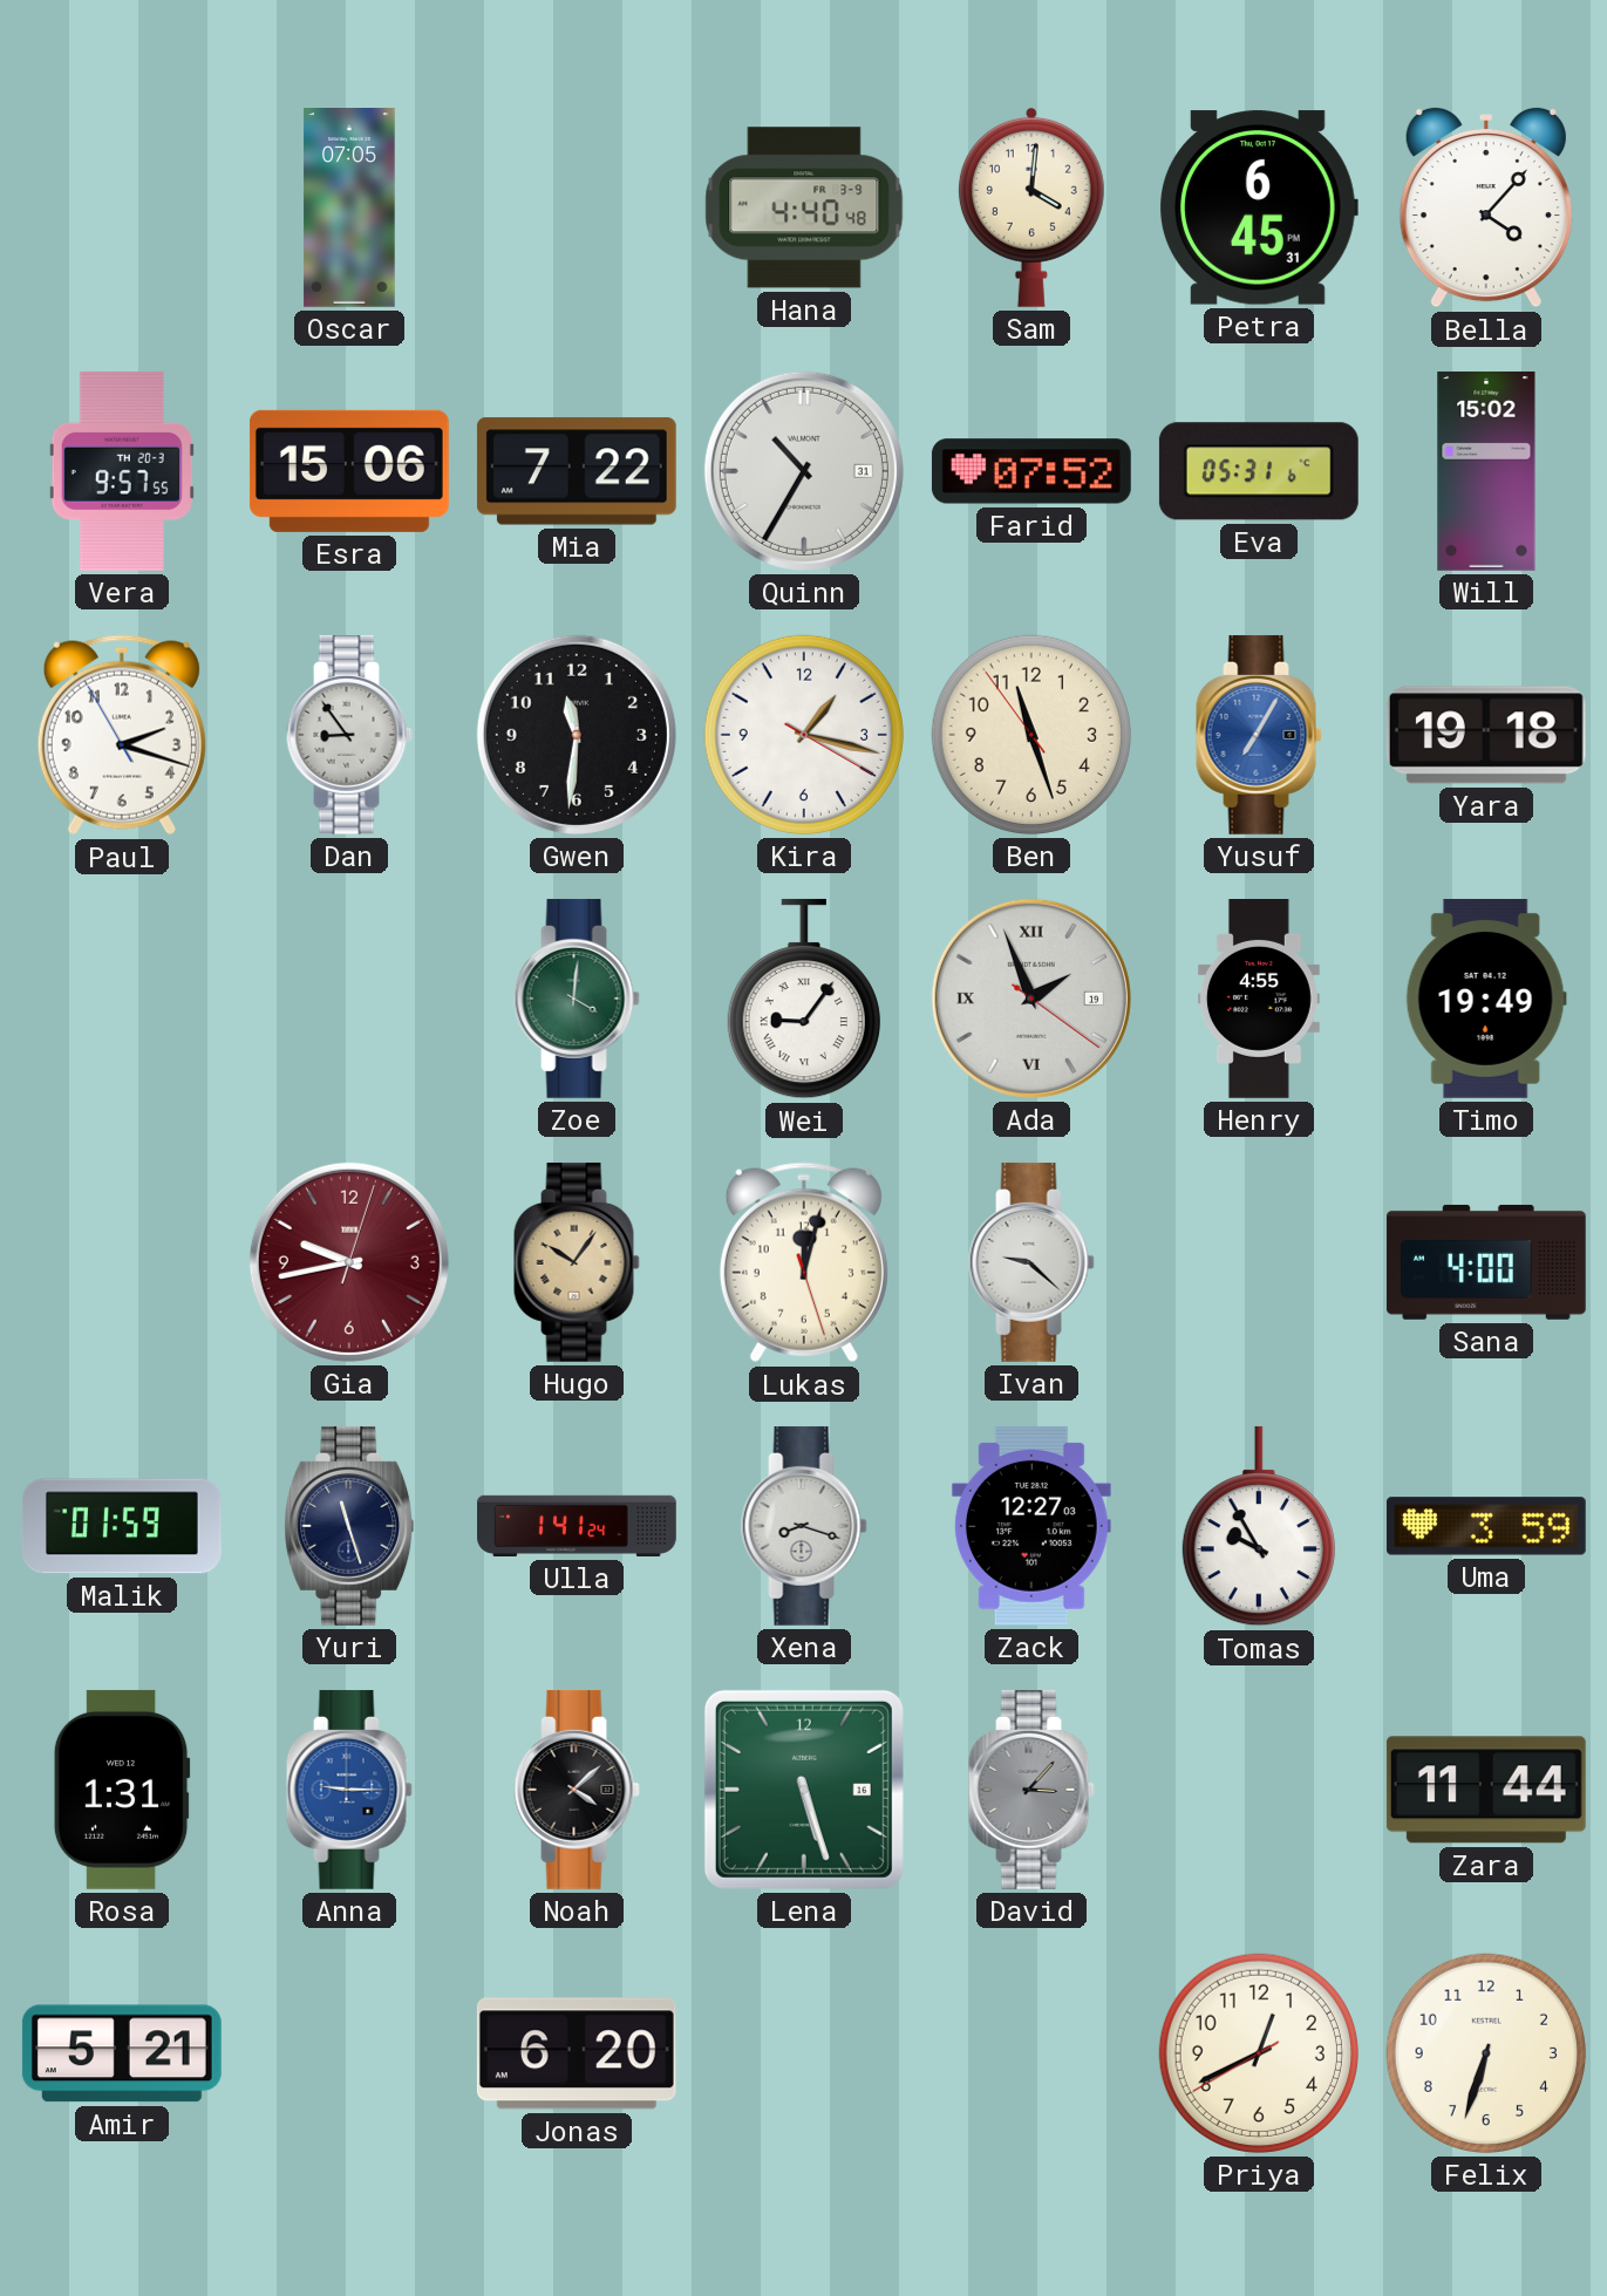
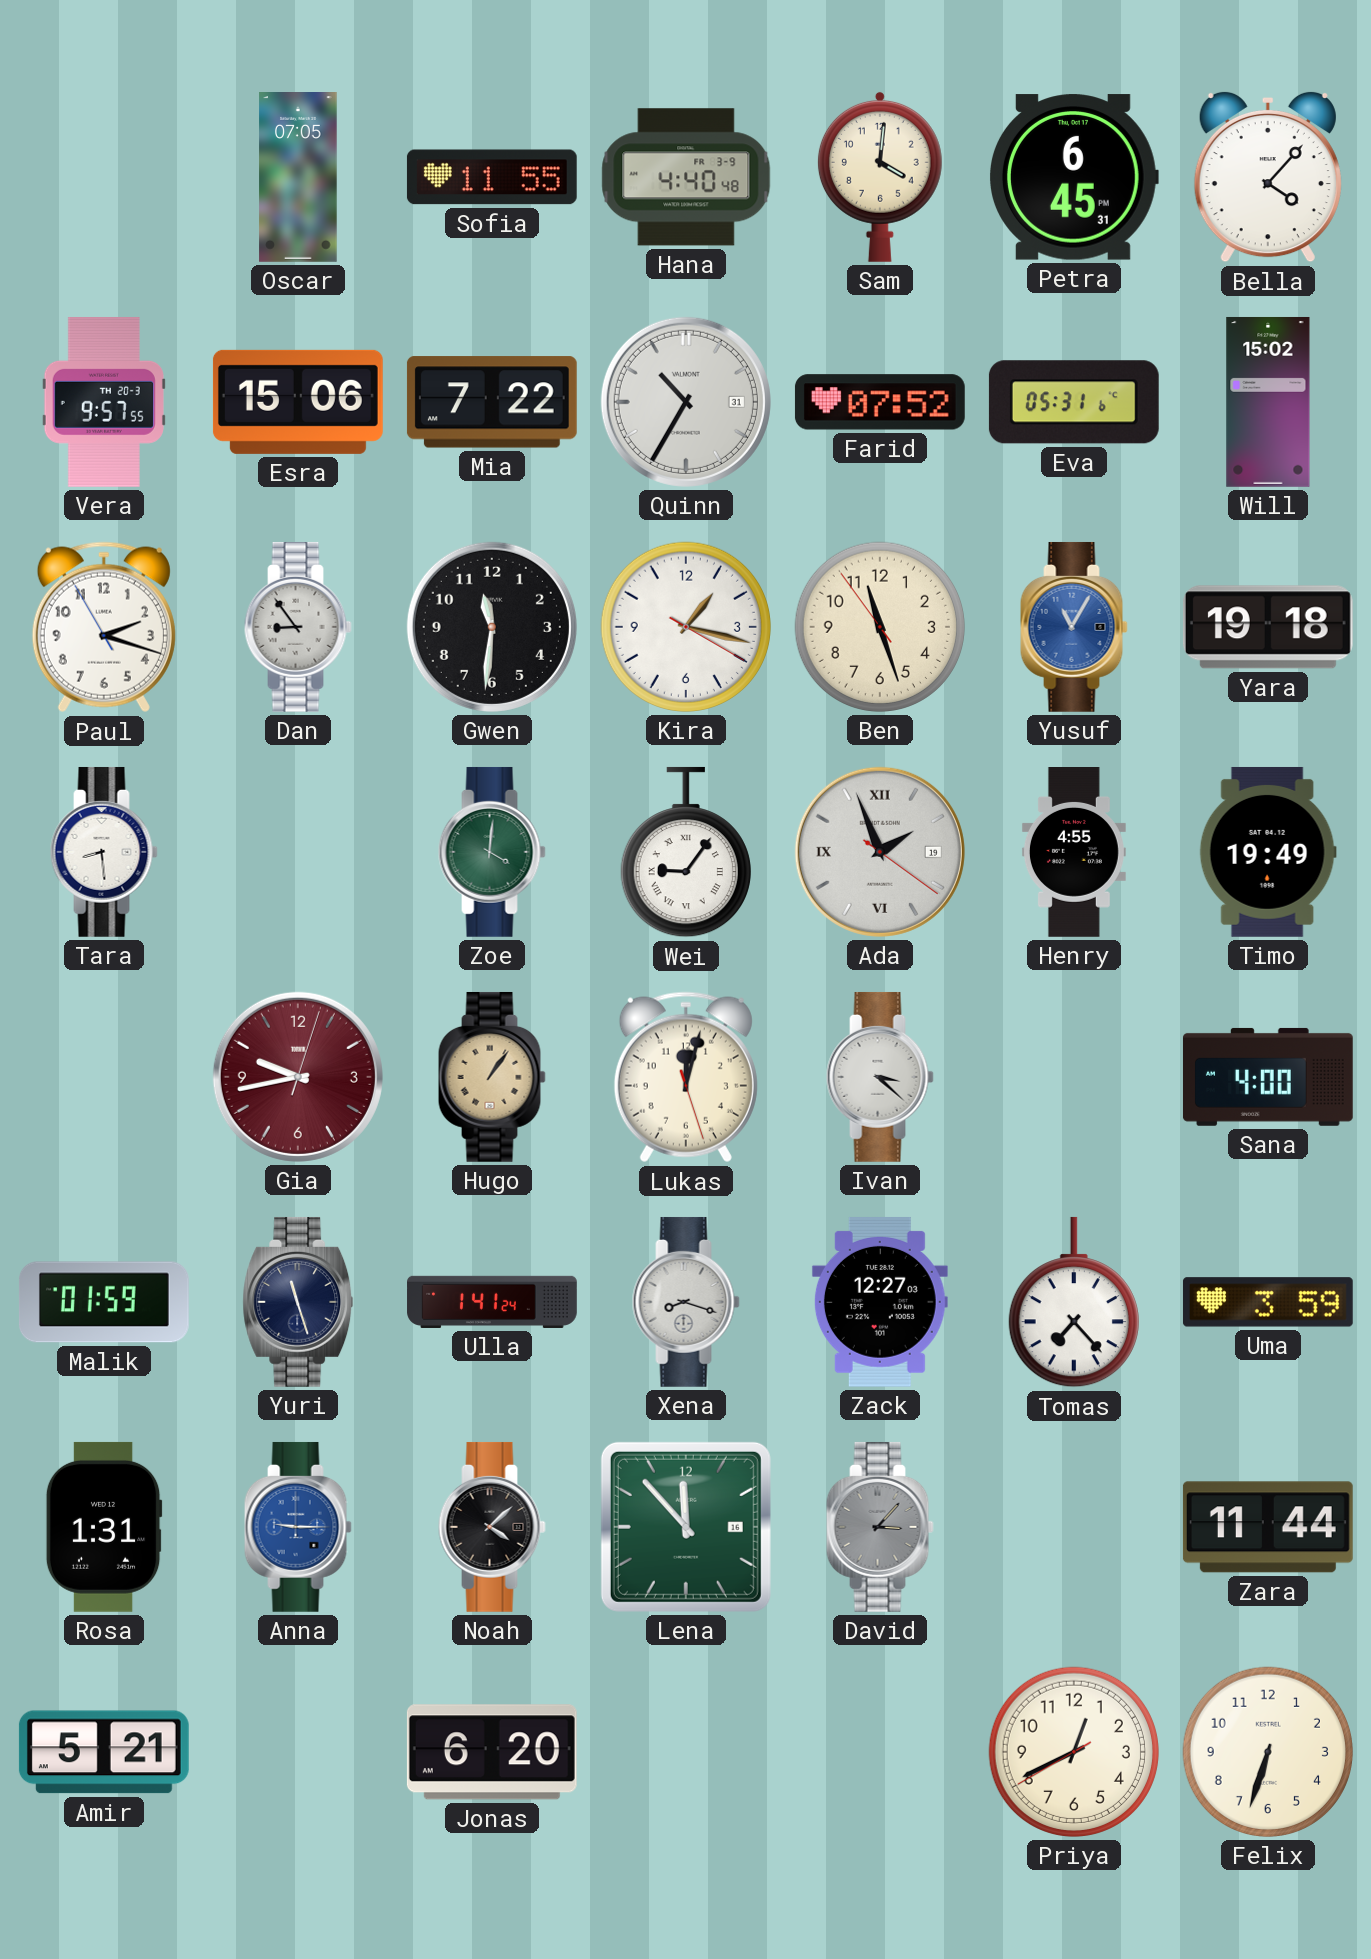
Sofia: none -> 11:55
Yusuf: 7:05 -> 11:05
Tara: none -> 8:29
Hugo: 10:06 -> 1:06
Ivan: 9:22 -> 3:22
Tomas: 9:55 -> 7:23
Lena: 5:27 -> 11:53
